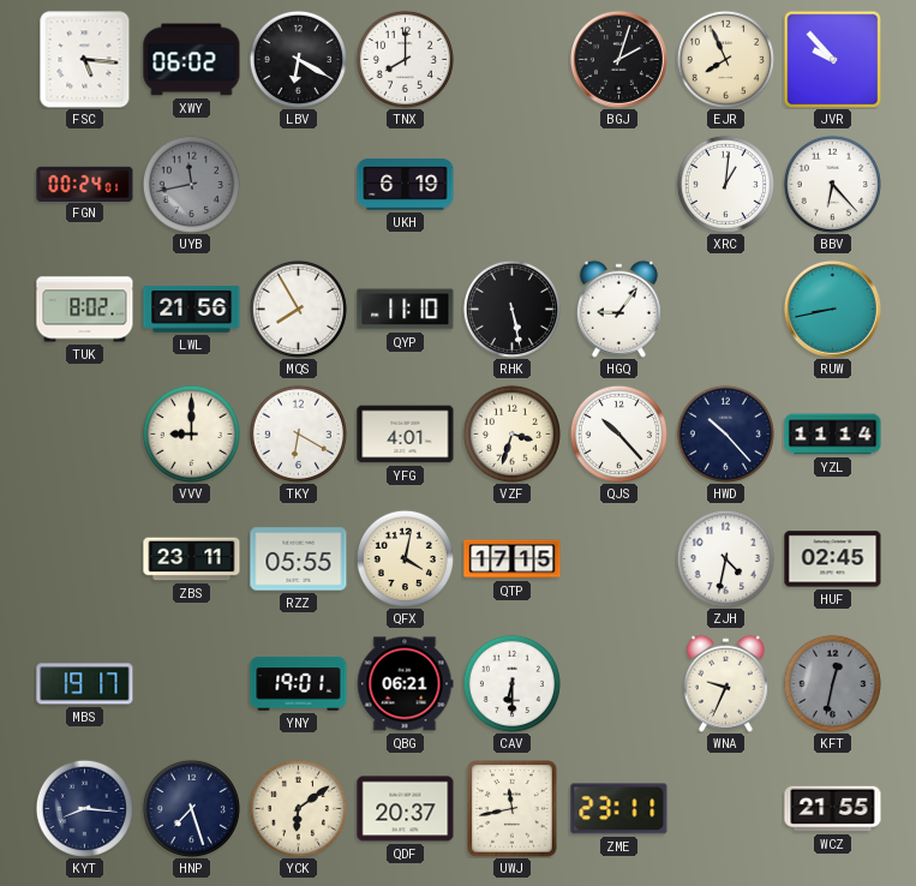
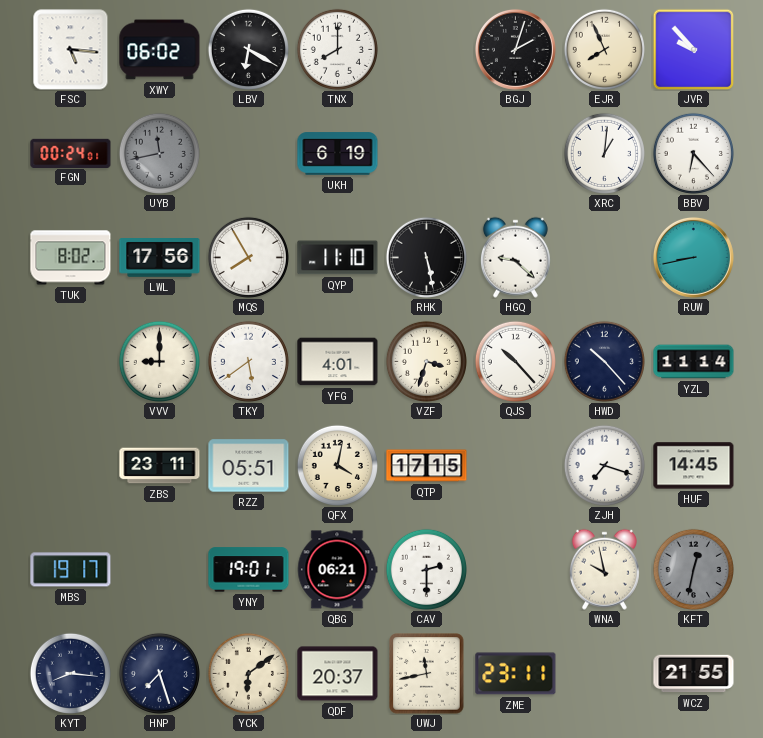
LWL: 21:56 -> 17:56
HGQ: 9:06 -> 9:22
TKY: 6:20 -> 5:39
RZZ: 05:55 -> 05:51
ZJH: 4:32 -> 7:18
HUF: 02:45 -> 14:45
CAV: 6:30 -> 2:30
WNA: 9:34 -> 9:58
